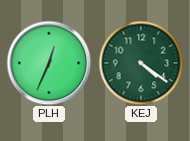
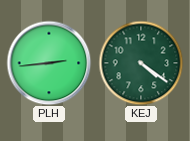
PLH: 12:34 -> 2:44
